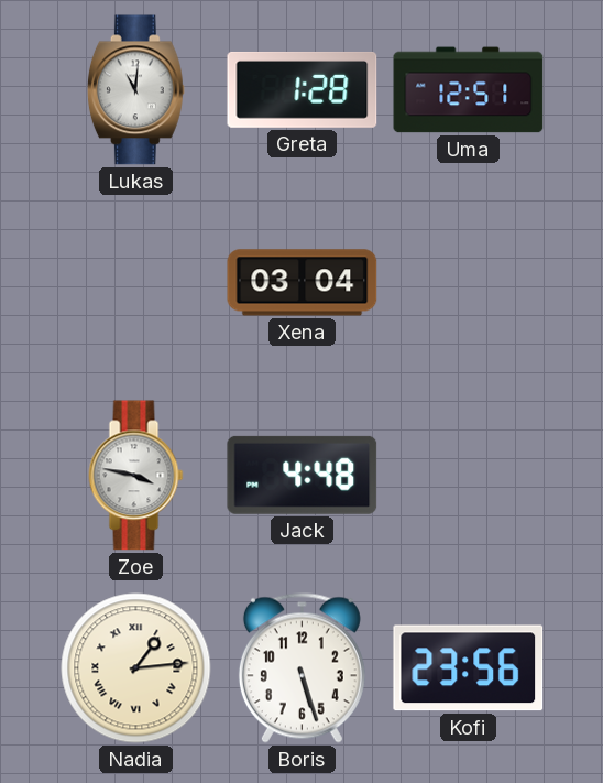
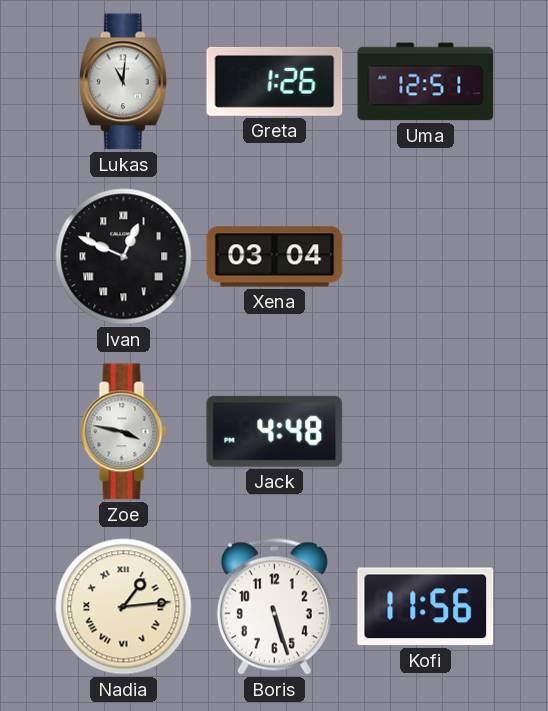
Greta: 1:28 -> 1:26
Ivan: none -> 12:49
Kofi: 23:56 -> 11:56
